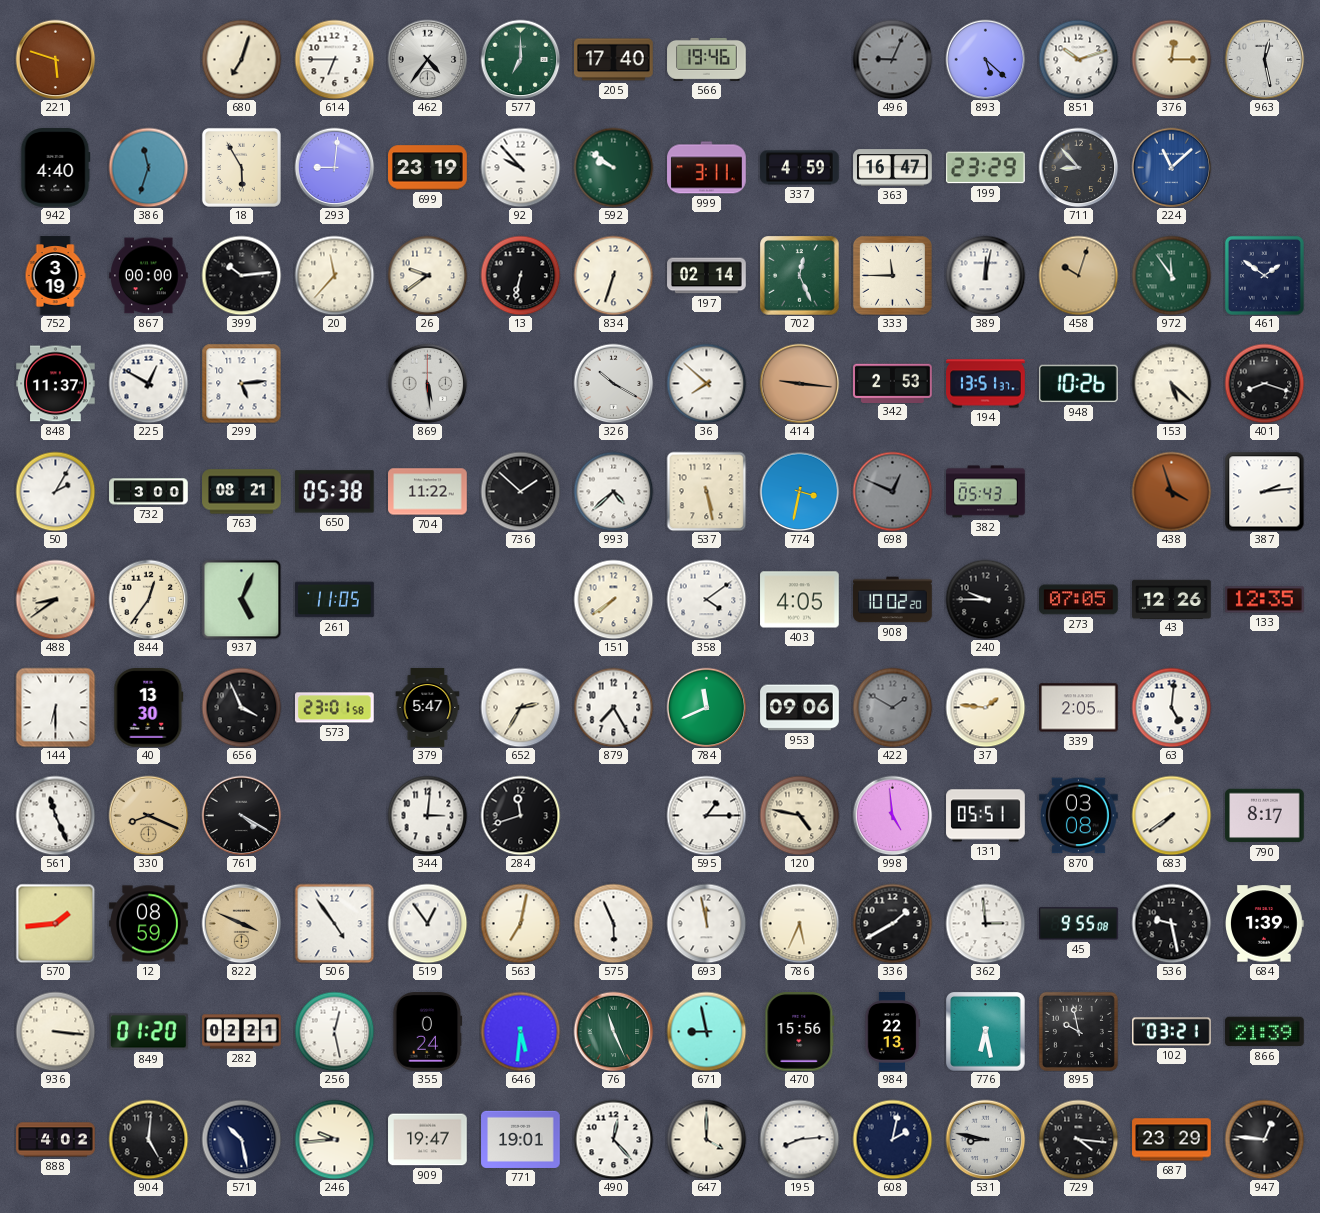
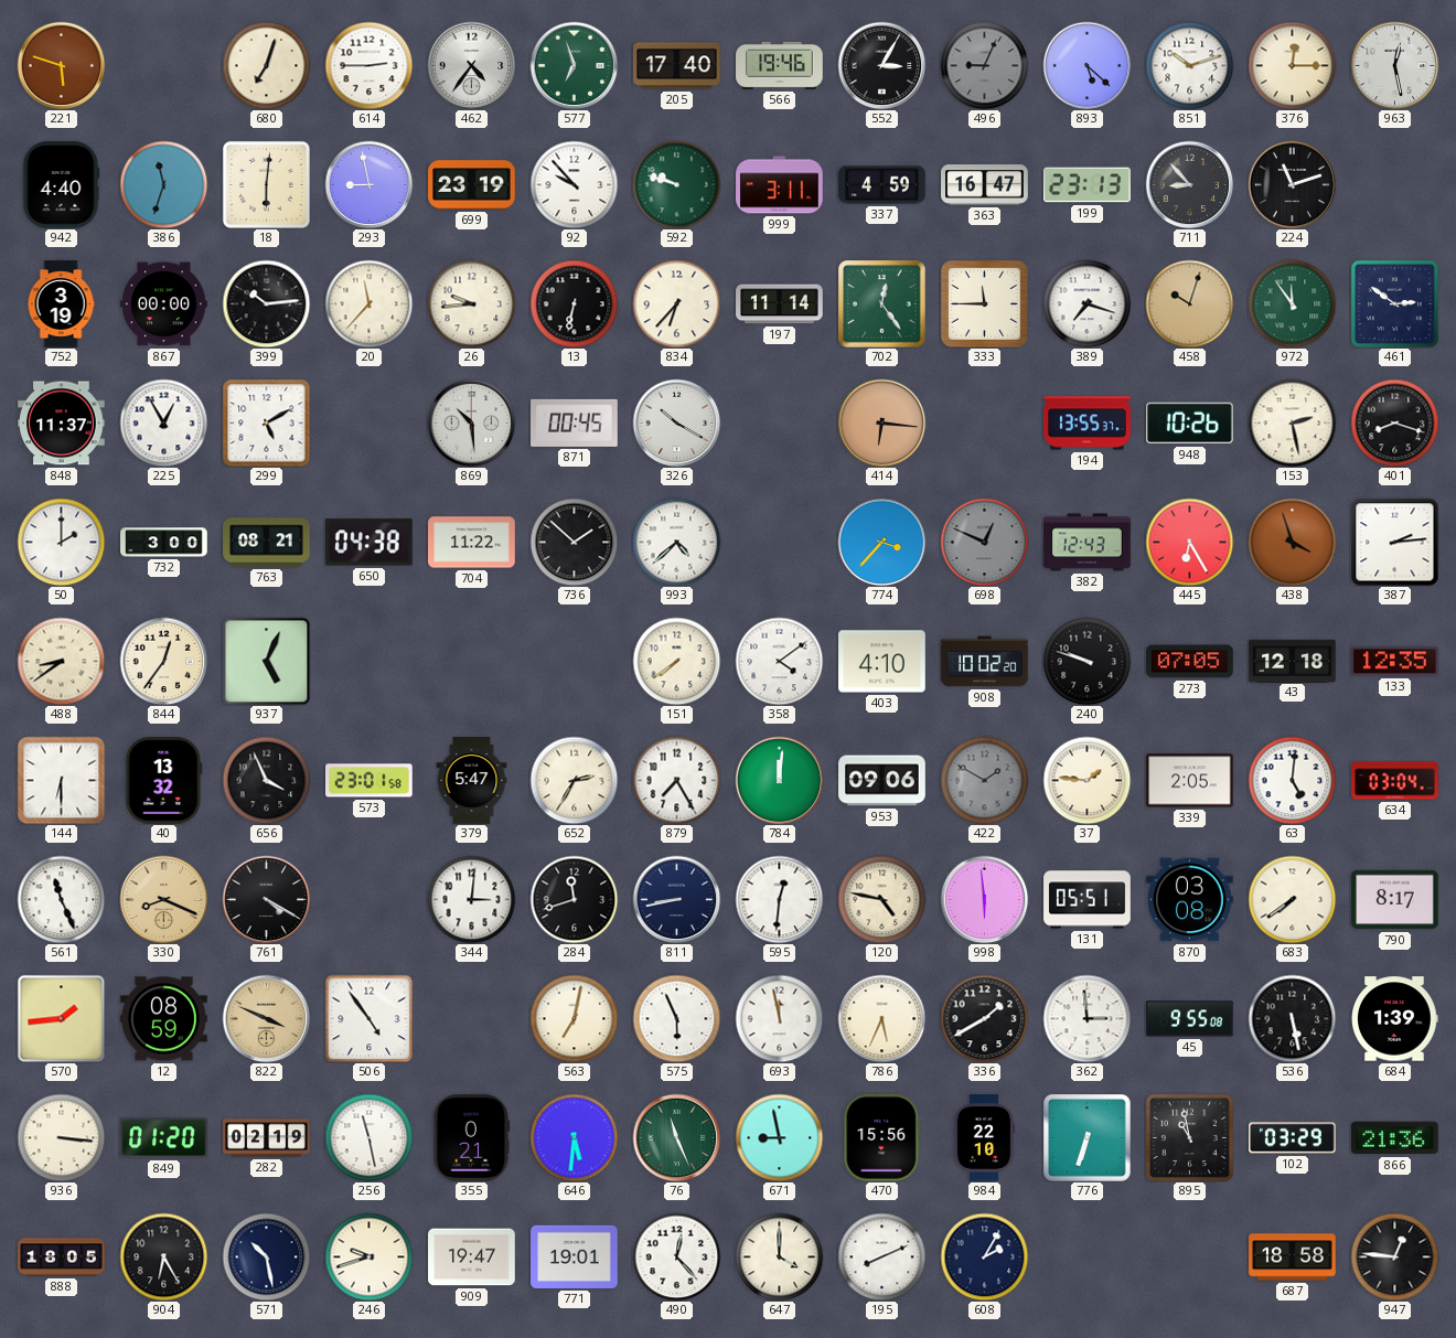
614: 6:45 -> 2:45
577: 7:00 -> 6:57
552: none -> 3:05
18: 5:55 -> 6:01
293: 9:01 -> 8:58
592: 9:51 -> 9:48
199: 23:29 -> 23:13
224: 11:08 -> 11:12
224 dial: blue -> black
26: 9:39 -> 9:44
834: 6:33 -> 6:37
197: 02:14 -> 11:14
702: 12:26 -> 12:24
389: 12:02 -> 7:18
461: 1:51 -> 2:51
225: 12:50 -> 12:55
299: 5:14 -> 5:10
869: 5:29 -> 10:29
871: none -> 00:45
36: 7:52 -> none
414: 9:16 -> 6:16
342: 2:53 -> none
194: 13:51 -> 13:55
153: 5:22 -> 2:28
50: 2:05 -> 2:00
650: 05:38 -> 04:38
537: 5:28 -> none
774: 3:32 -> 3:37
382: 05:43 -> 12:43
445: none -> 6:25
261: 11:05 -> none
403: 4:05 -> 4:10
240: 9:45 -> 9:48
43: 12:26 -> 12:18
40: 13:30 -> 13:32
784: 11:41 -> 12:01
634: none -> 03:04
811: none -> 8:43
595: 1:15 -> 12:31
998: 4:59 -> 5:59
519: 12:54 -> none
536: 9:28 -> 5:28
282: 02:21 -> 02:19
256: 12:28 -> 11:28
355: 0:24 -> 0:21
984: 22:13 -> 22:10
776: 6:28 -> 6:33
895: 9:58 -> 10:58
102: 03:21 -> 03:29
866: 21:39 -> 21:36
888: 4:02 -> 18:05
904: 5:01 -> 6:25
246: 9:44 -> 9:42
195: 8:14 -> 8:11
608: 2:02 -> 2:05
531: 8:47 -> none
729: 4:16 -> none
687: 23:29 -> 18:58
